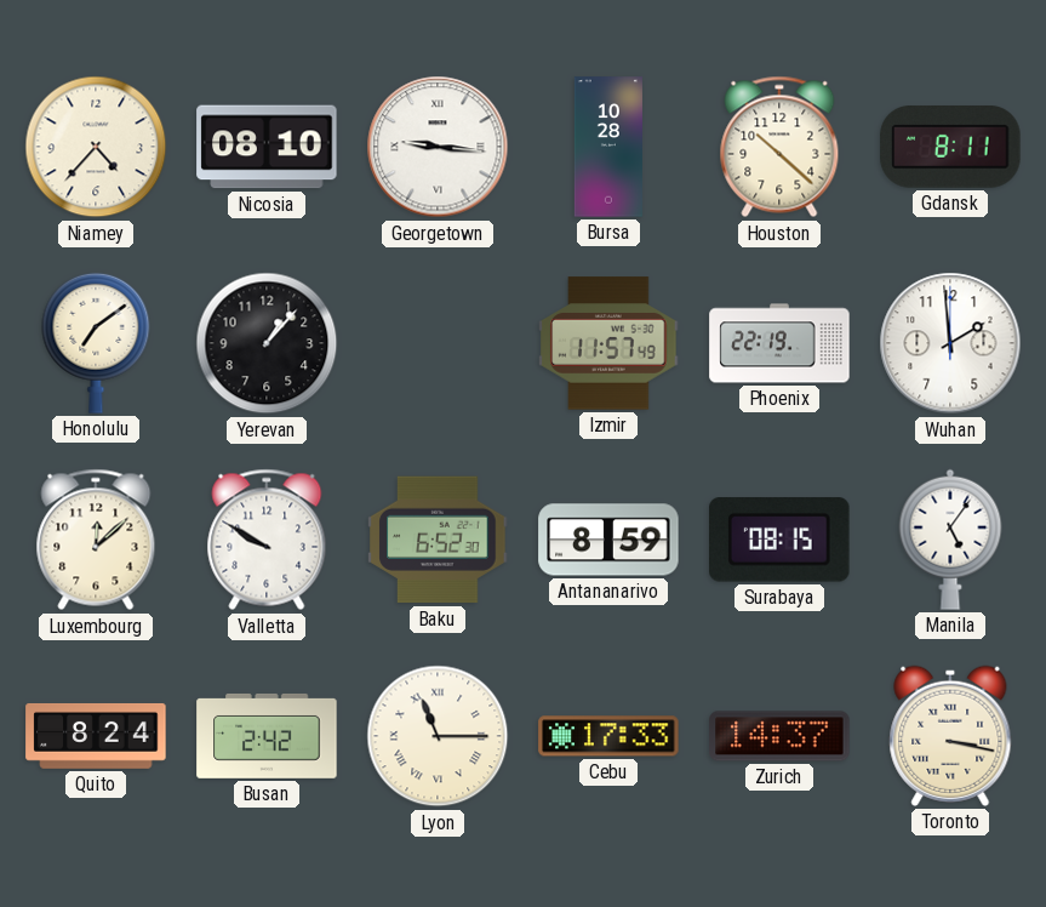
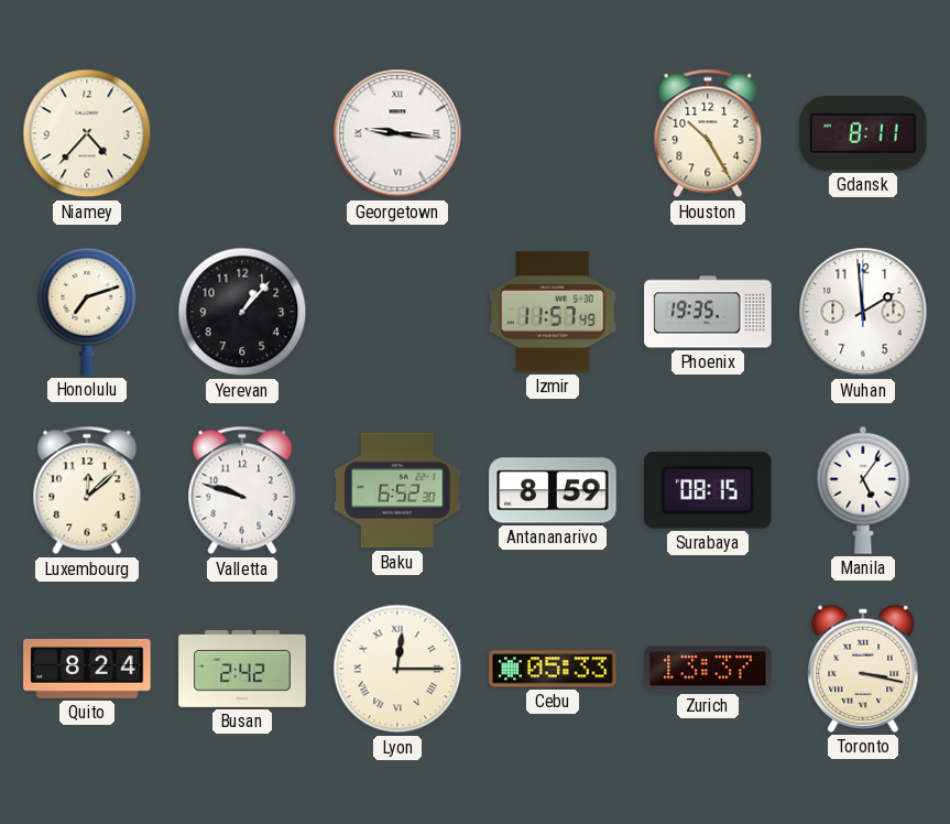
Nicosia: 08:10 -> none
Bursa: 10:28 -> none
Houston: 10:22 -> 10:25
Honolulu: 7:09 -> 7:12
Phoenix: 22:19 -> 19:35
Valletta: 9:50 -> 9:48
Lyon: 11:15 -> 12:15
Cebu: 17:33 -> 05:33
Zurich: 14:37 -> 13:37
